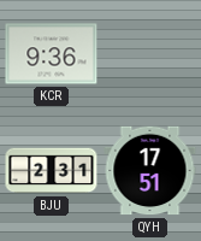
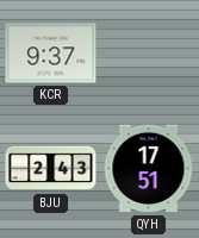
KCR: 9:36 -> 9:37
BJU: 2:31 -> 2:43
